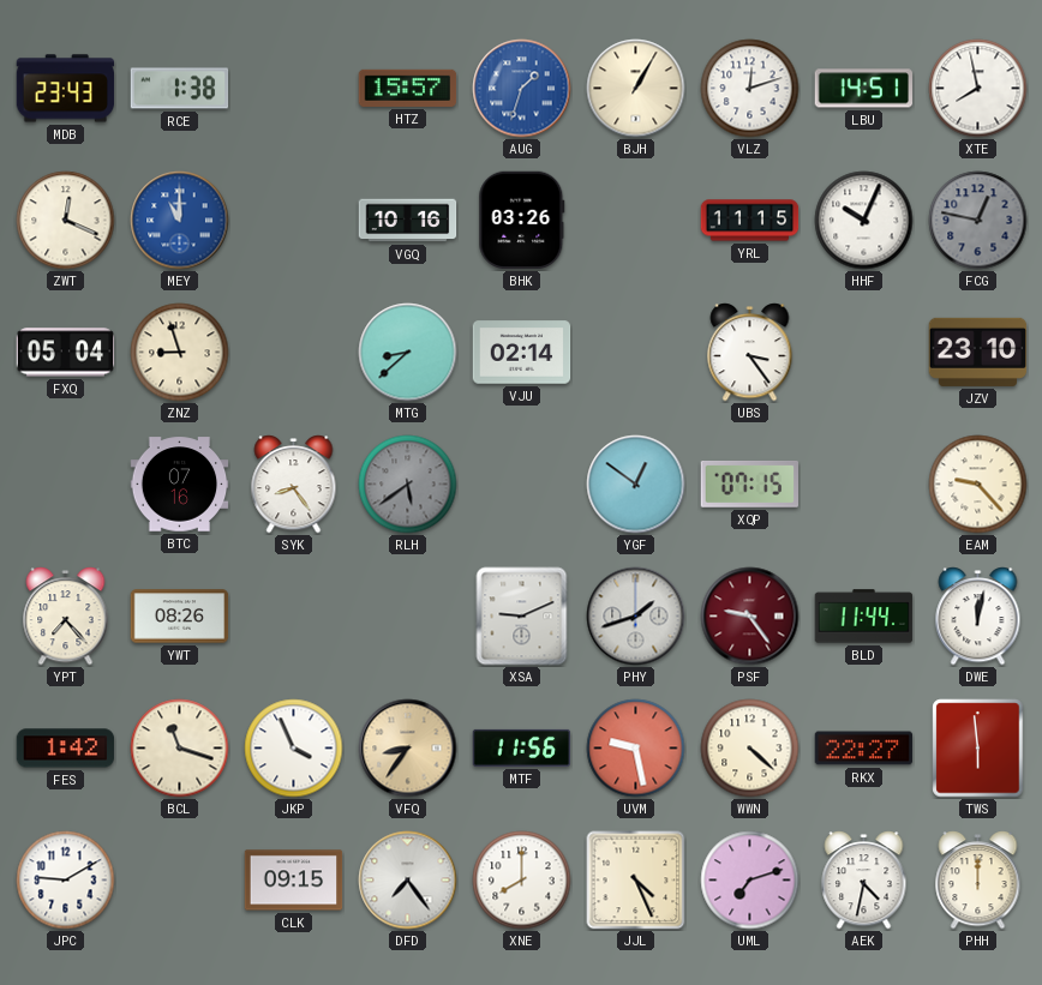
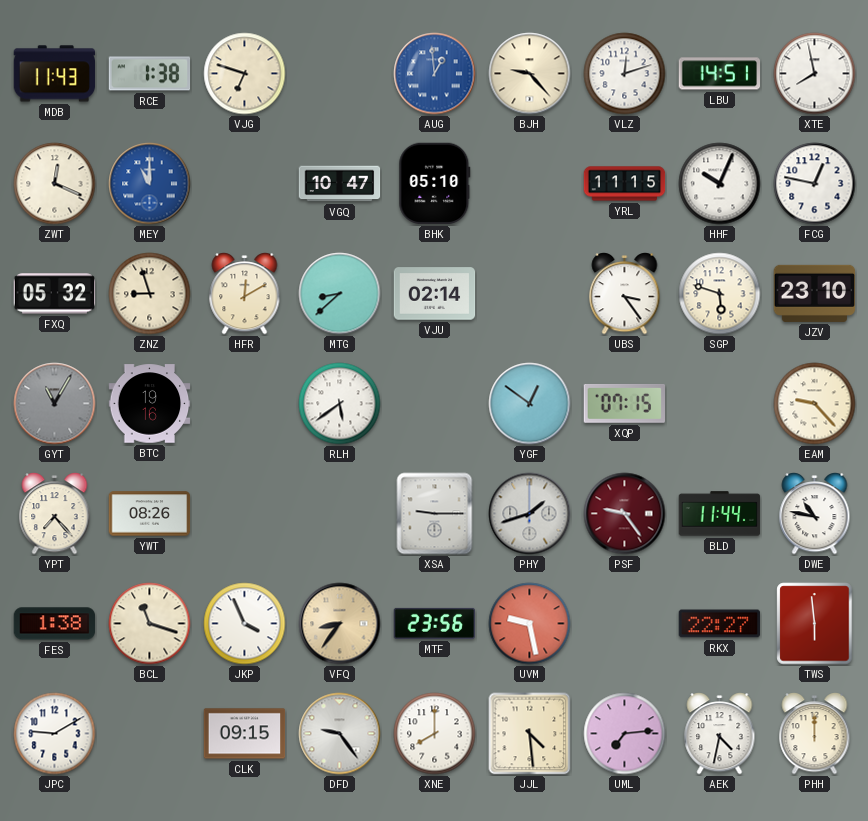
MDB: 23:43 -> 11:43
VJG: none -> 6:48
HTZ: 15:57 -> none
AUG: 1:33 -> 12:59
BJH: 1:05 -> 9:23
VGQ: 10:16 -> 10:47
BHK: 03:26 -> 05:10
FCG dial: grey -> white
FXQ: 05:04 -> 05:32
HFR: none -> 12:10
SGP: none -> 5:48
GYT: none -> 11:05
BTC: 07:16 -> 19:16
SYK: 8:24 -> none
RLH dial: grey -> white
XSA: 9:11 -> 9:15
DWE: 12:02 -> 10:47
FES: 1:42 -> 1:38
MTF: 11:56 -> 23:56
WWN: 4:22 -> none
DFD: 7:24 -> 9:24
JJL: 4:26 -> 4:29
UML: 7:12 -> 7:14
